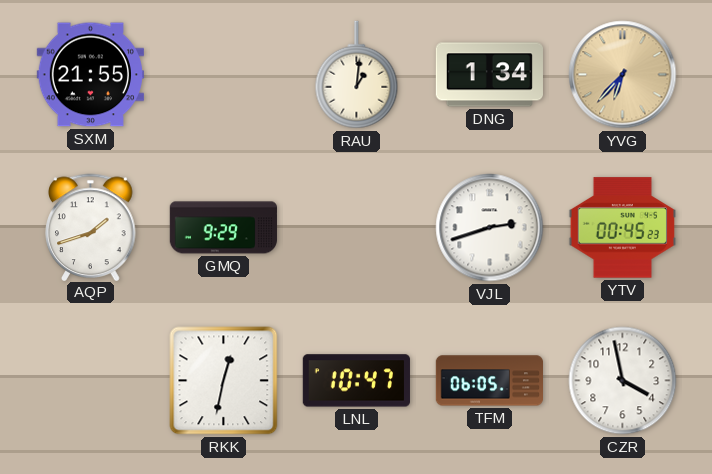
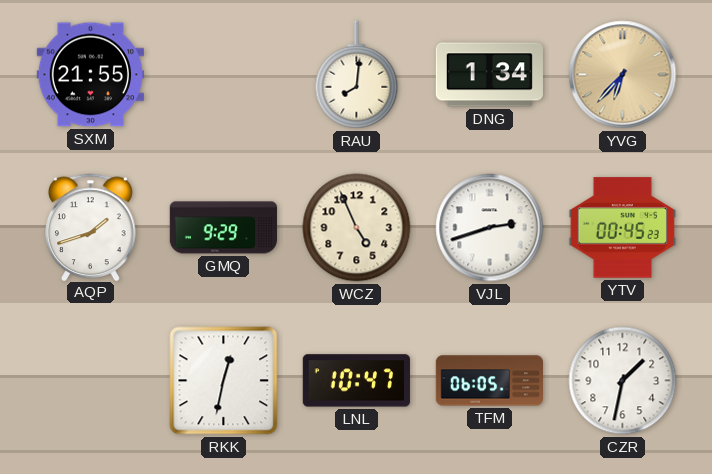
RAU: 1:01 -> 8:01
WCZ: none -> 4:56
CZR: 3:58 -> 1:32
